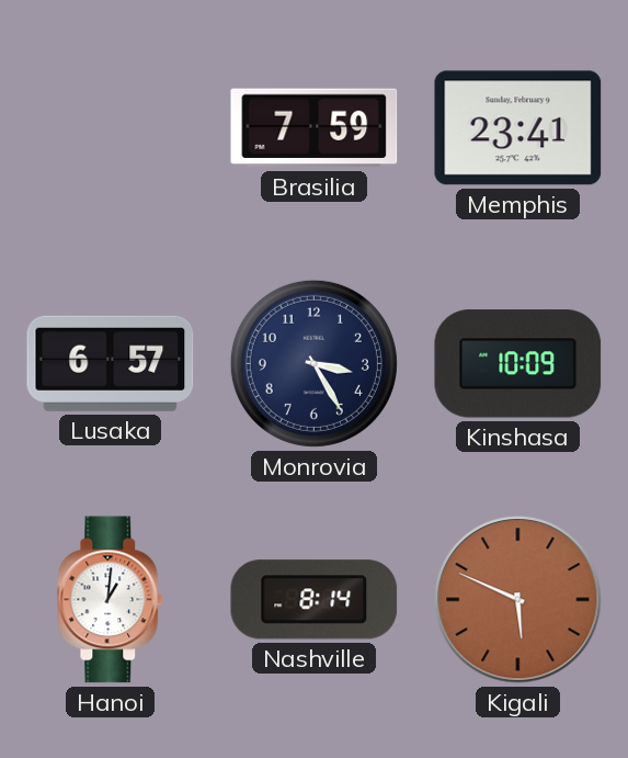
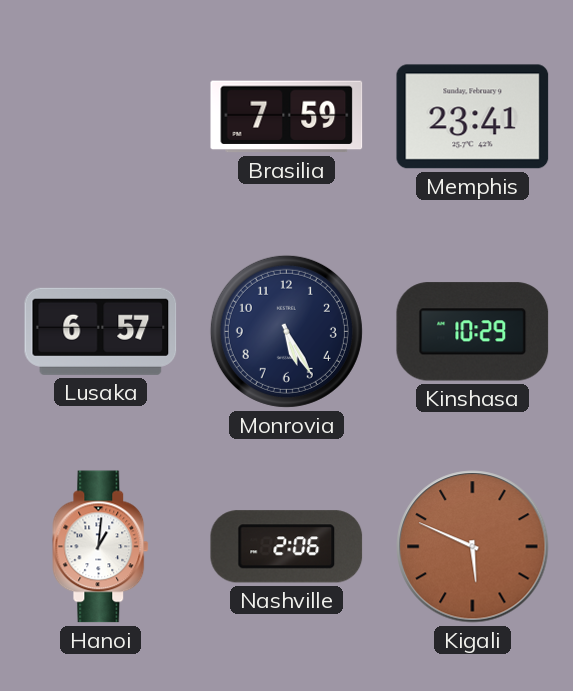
Monrovia: 3:25 -> 5:25
Kinshasa: 10:09 -> 10:29
Nashville: 8:14 -> 2:06
